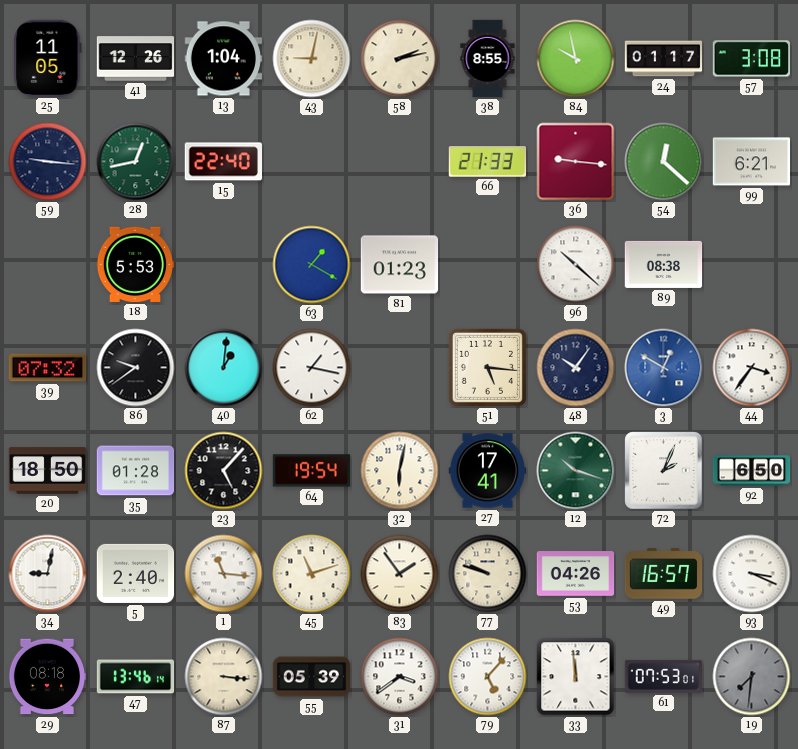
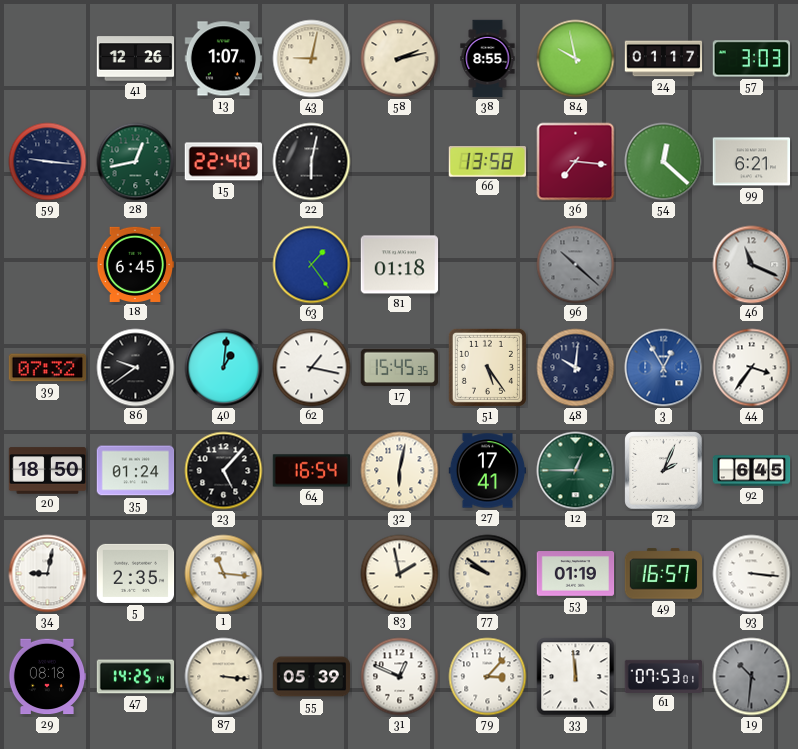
25: 11:05 -> none
13: 1:04 -> 1:07
57: 3:08 -> 3:03
22: none -> 6:02
66: 21:33 -> 13:58
36: 9:16 -> 7:16
18: 5:53 -> 6:45
63: 1:20 -> 1:24
81: 01:23 -> 01:18
96 dial: white -> grey
89: 08:38 -> none
46: none -> 11:19
17: none -> 15:45
51: 5:16 -> 5:24
48: 10:06 -> 10:01
3: 12:50 -> 12:55
35: 01:28 -> 01:24
64: 19:54 -> 16:54
12: 10:18 -> 12:45
92: 6:50 -> 6:45
5: 2:40 -> 2:35
45: 11:12 -> none
83: 1:54 -> 1:58
77: 9:48 -> 9:51
53: 04:26 -> 01:19
93: 3:19 -> 3:16
47: 13:46 -> 14:25
31: 3:39 -> 12:49
79: 5:07 -> 3:07
19: 7:31 -> 10:31
